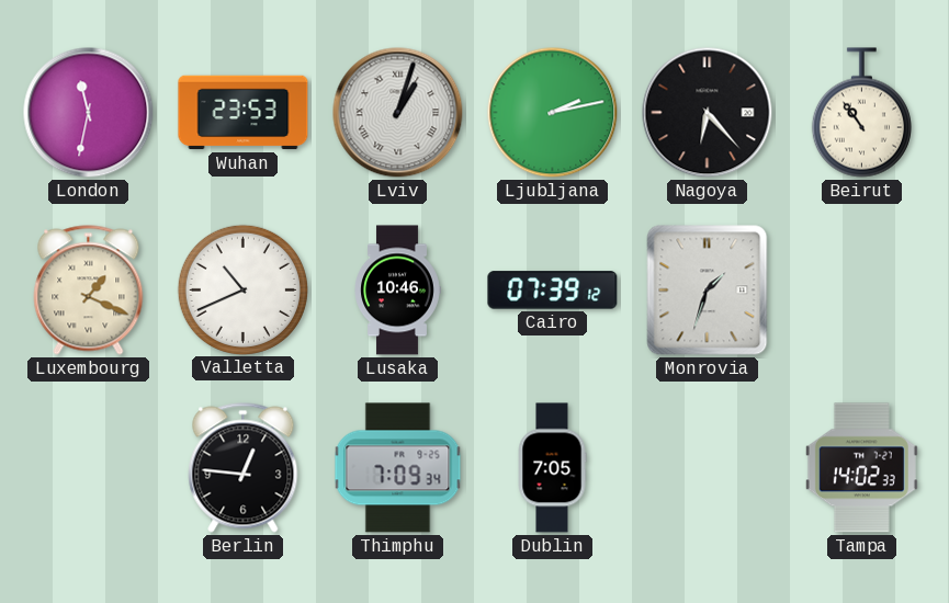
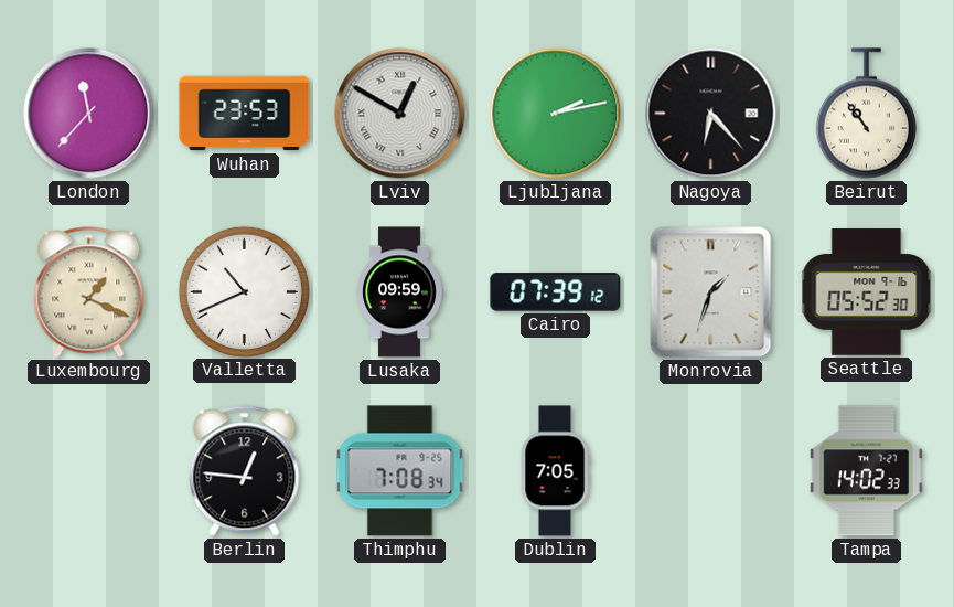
London: 11:32 -> 11:37
Lviv: 1:03 -> 12:50
Lusaka: 10:46 -> 09:59
Seattle: none -> 05:52
Thimphu: 7:09 -> 7:08
